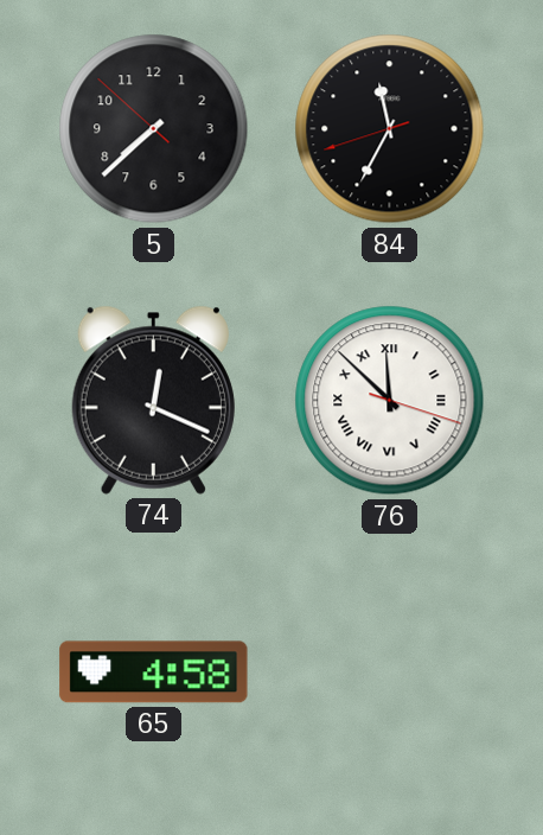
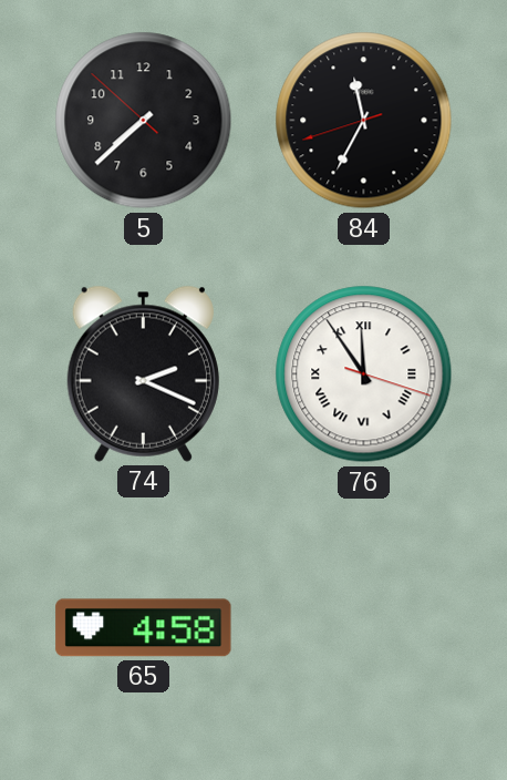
74: 12:19 -> 2:19
76: 11:52 -> 11:54
